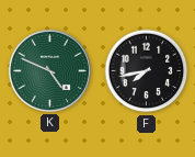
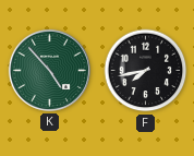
K: 4:49 -> 4:53
